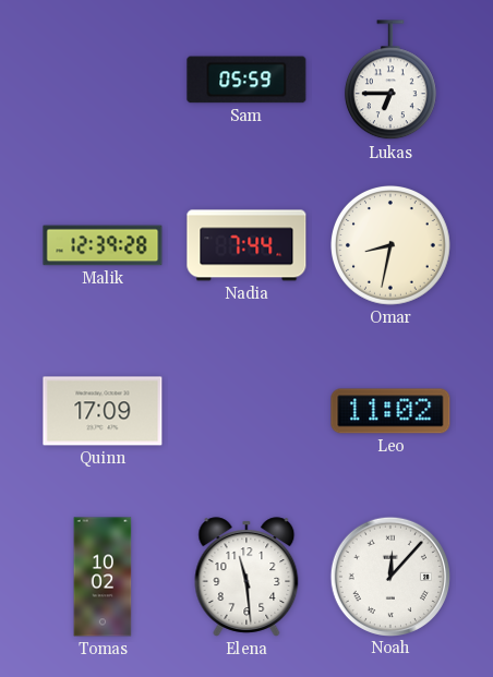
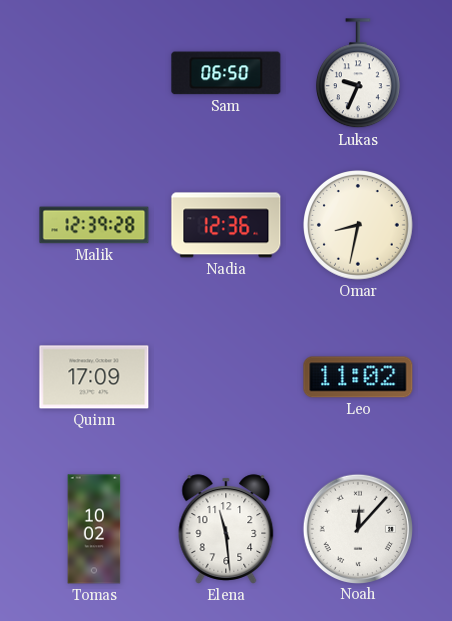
Sam: 05:59 -> 06:50
Lukas: 6:45 -> 9:34
Nadia: 7:44 -> 12:36
